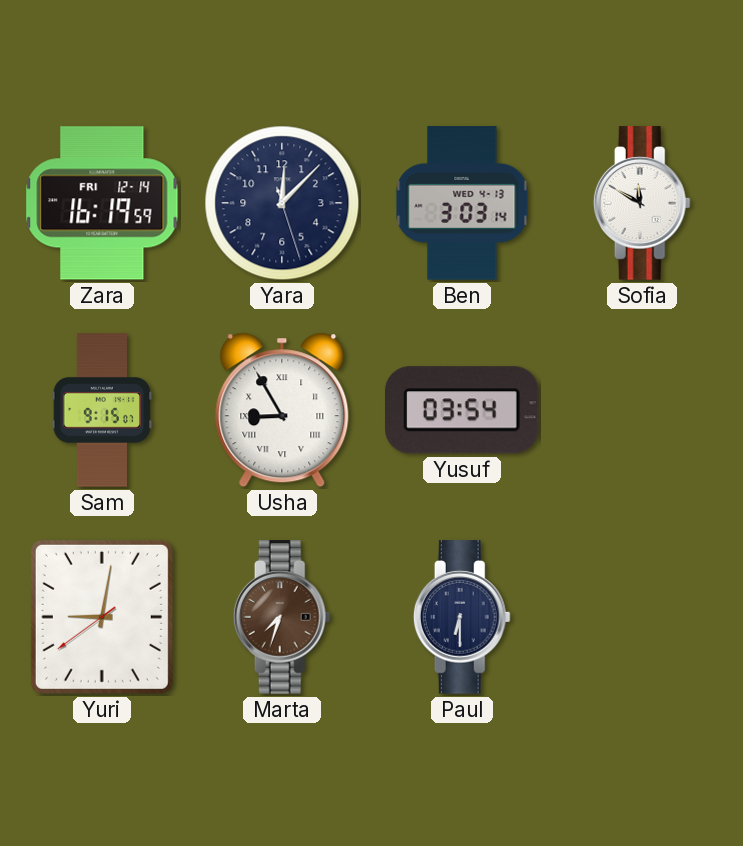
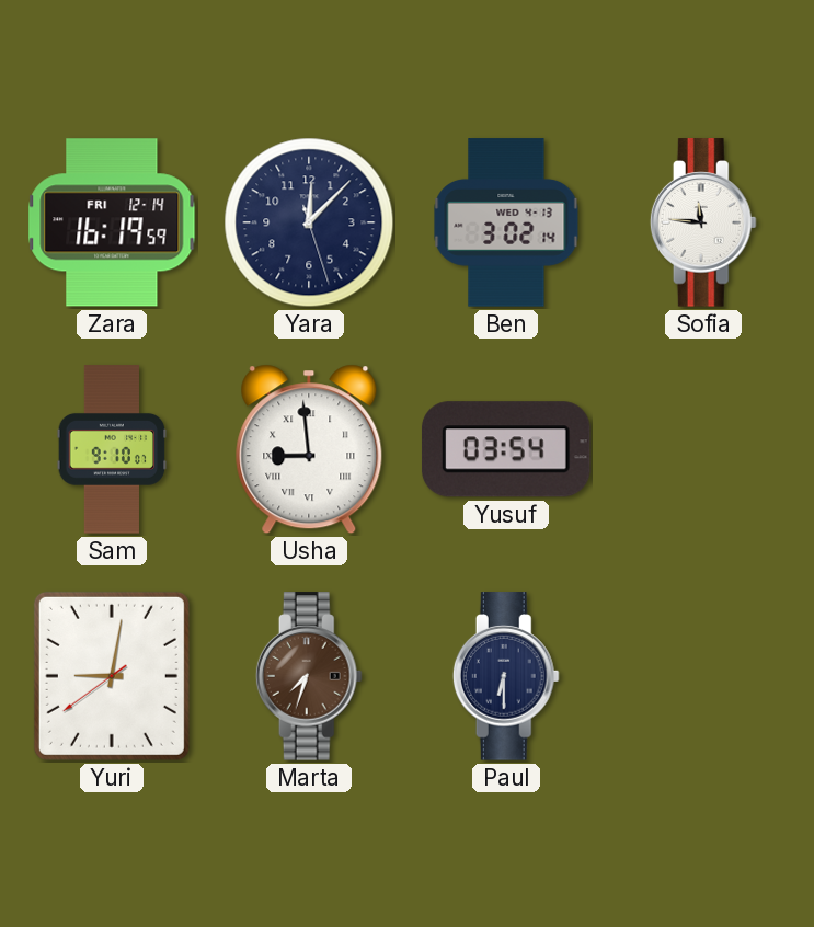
Ben: 3:03 -> 3:02
Sofia: 11:50 -> 11:46
Sam: 9:15 -> 9:10
Usha: 8:55 -> 8:59
